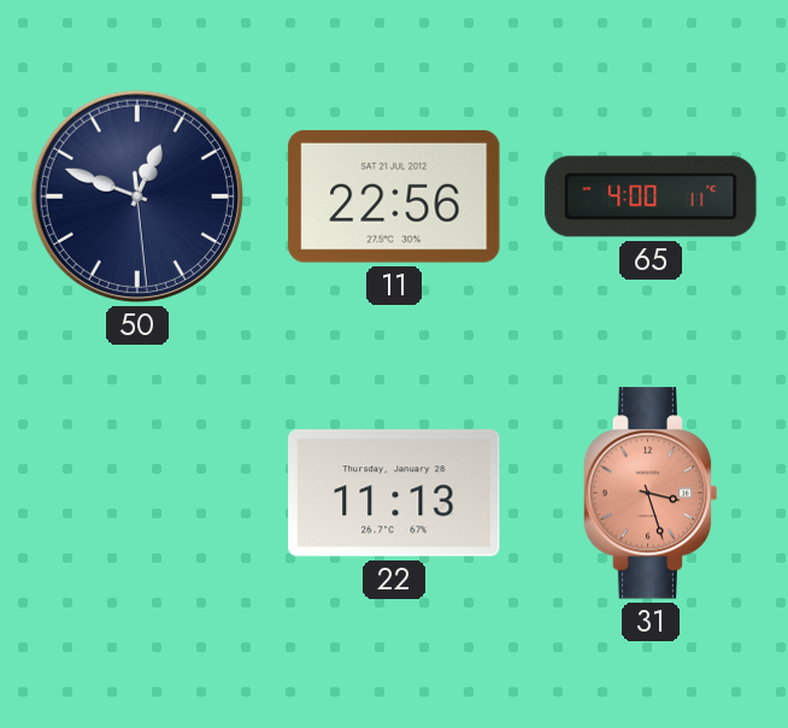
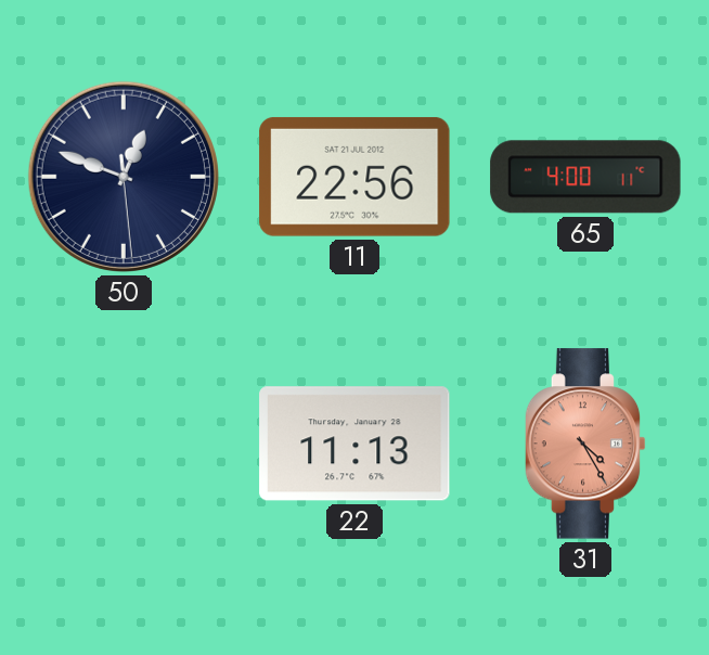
31: 3:27 -> 4:25
